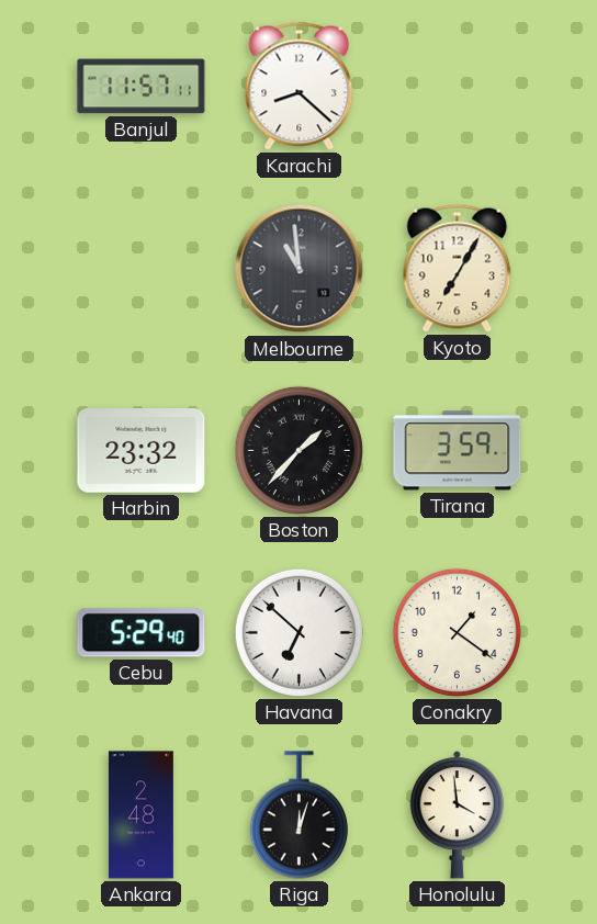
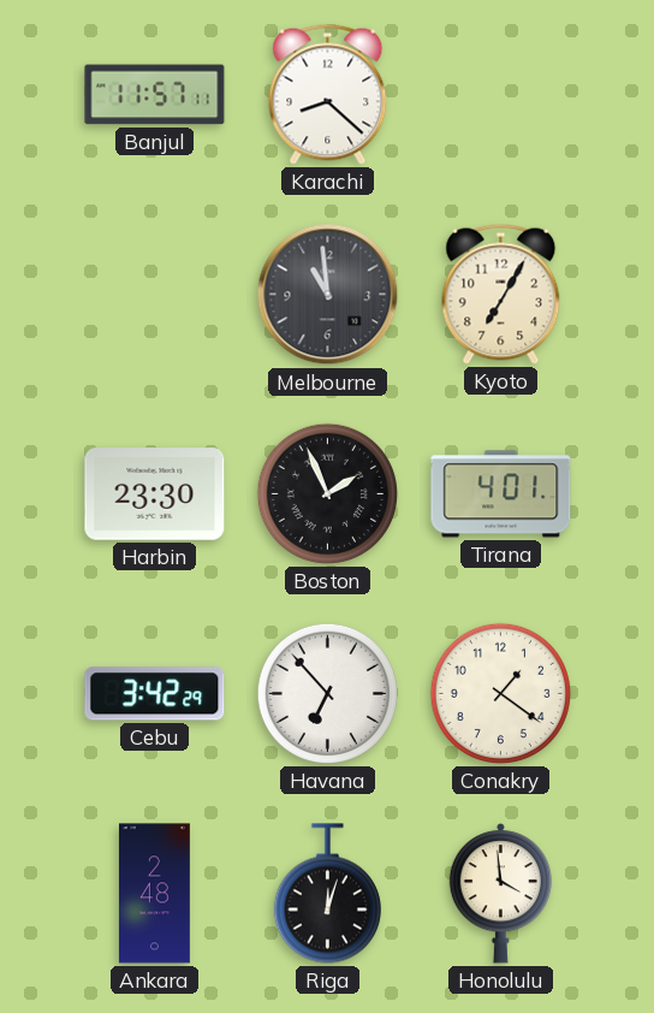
Harbin: 23:32 -> 23:30
Boston: 1:37 -> 1:56
Tirana: 3:59 -> 4:01
Cebu: 5:29 -> 3:42
Havana: 6:52 -> 6:53
